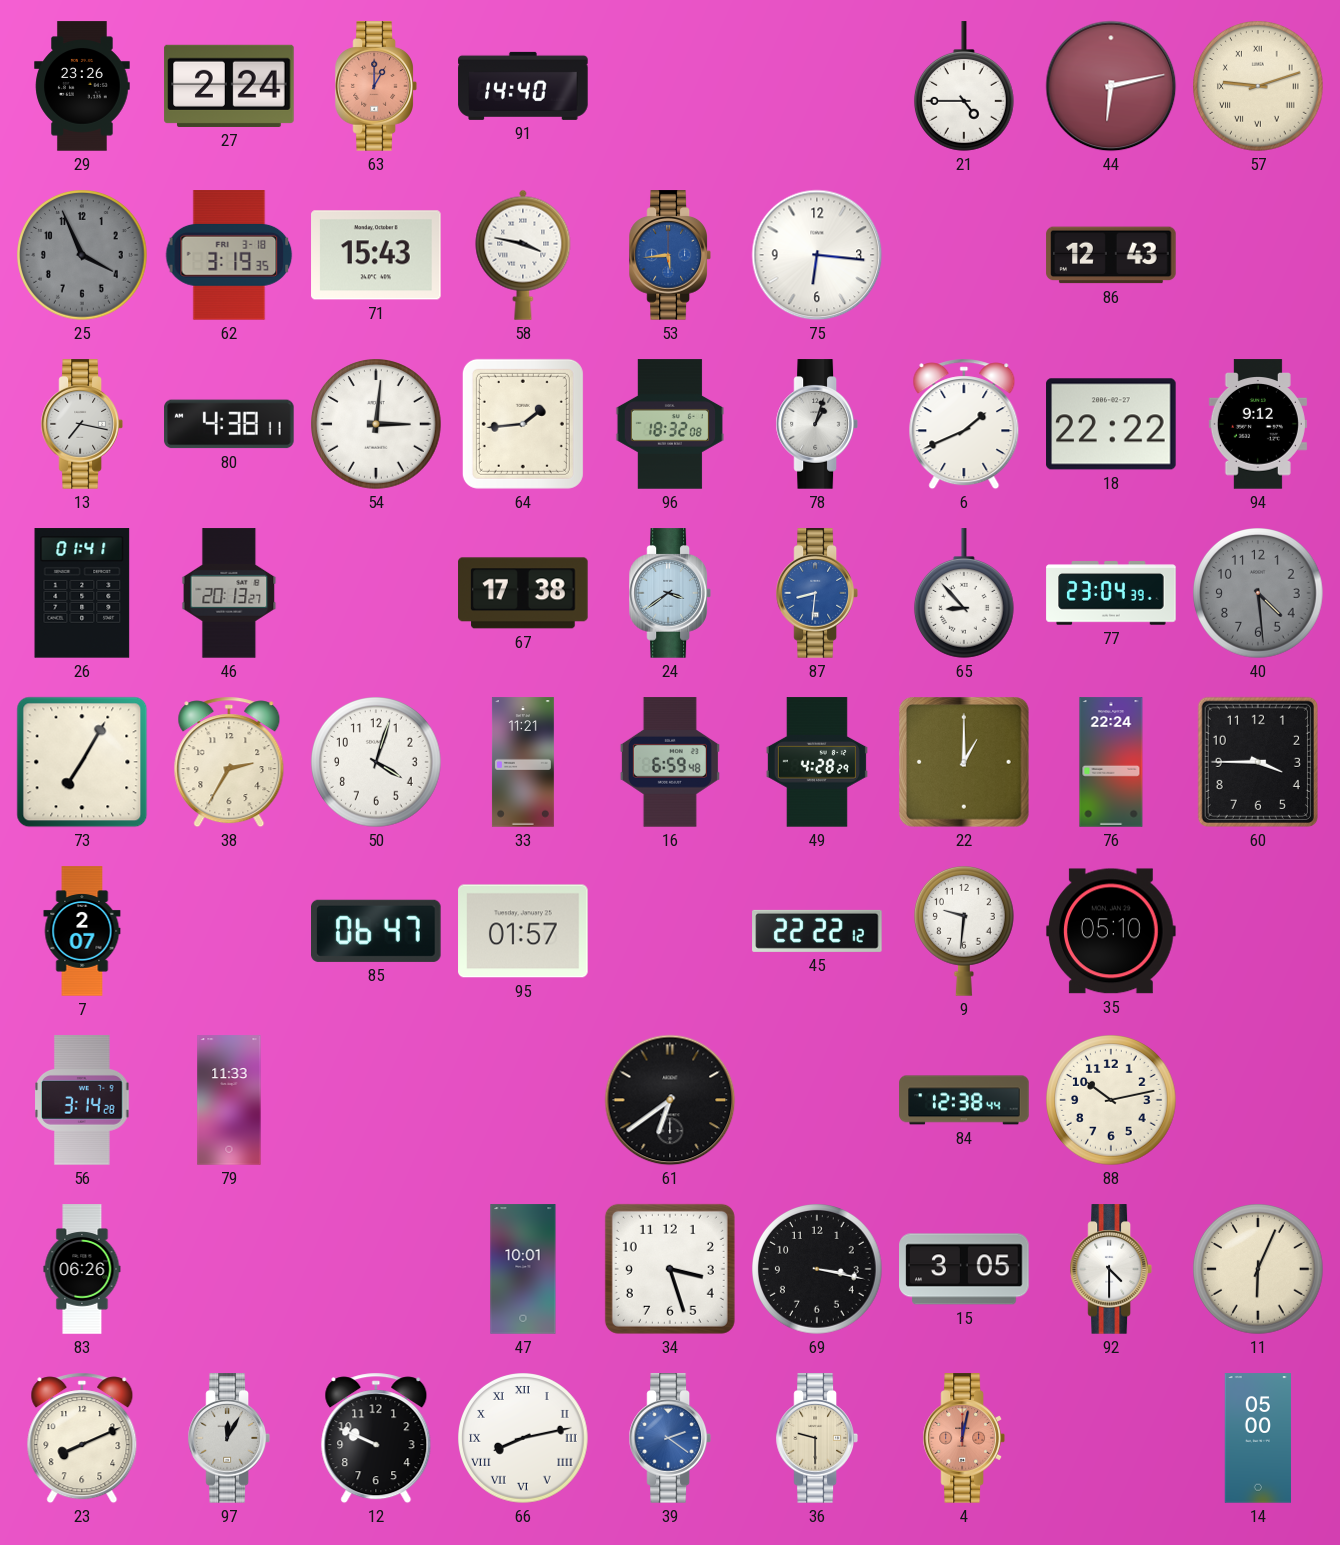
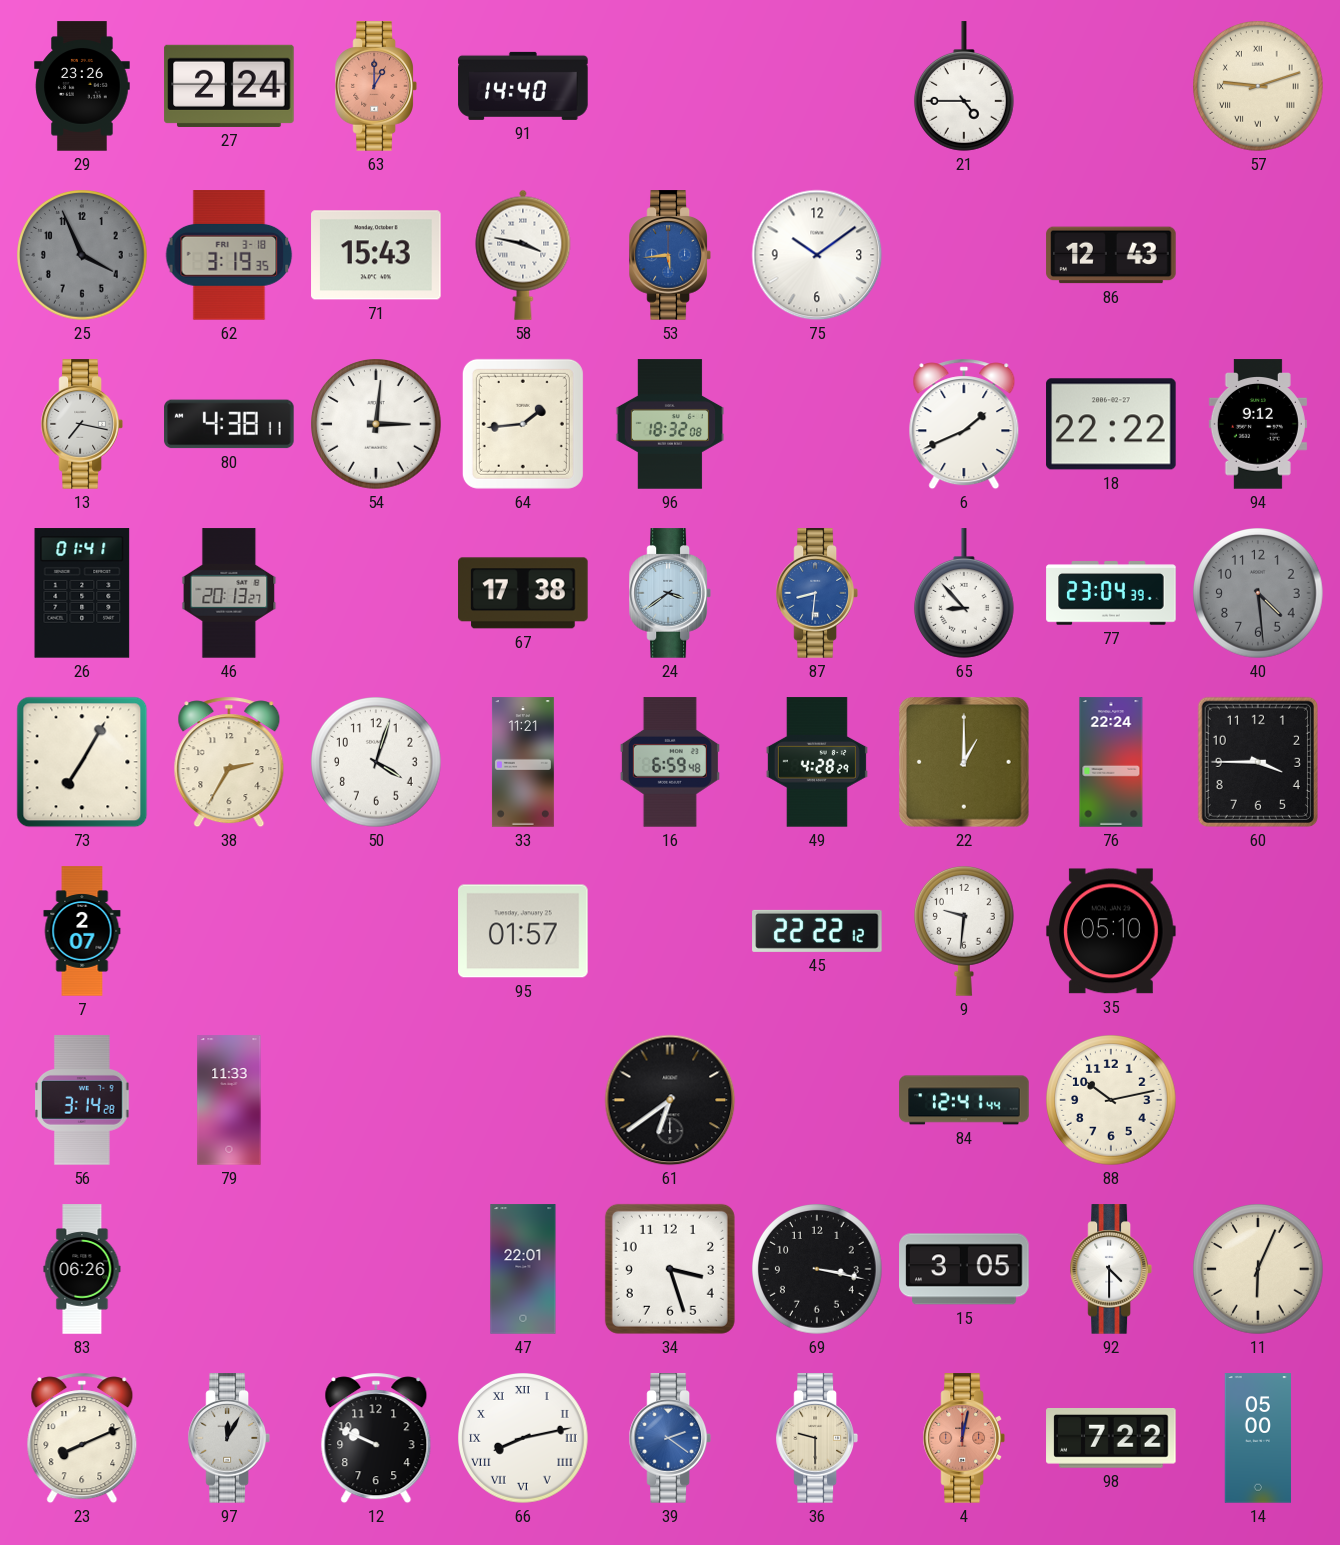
44: 6:13 -> none
75: 6:16 -> 10:09
78: 1:03 -> none
85: 06:47 -> none
84: 12:38 -> 12:41
47: 10:01 -> 22:01
98: none -> 7:22
